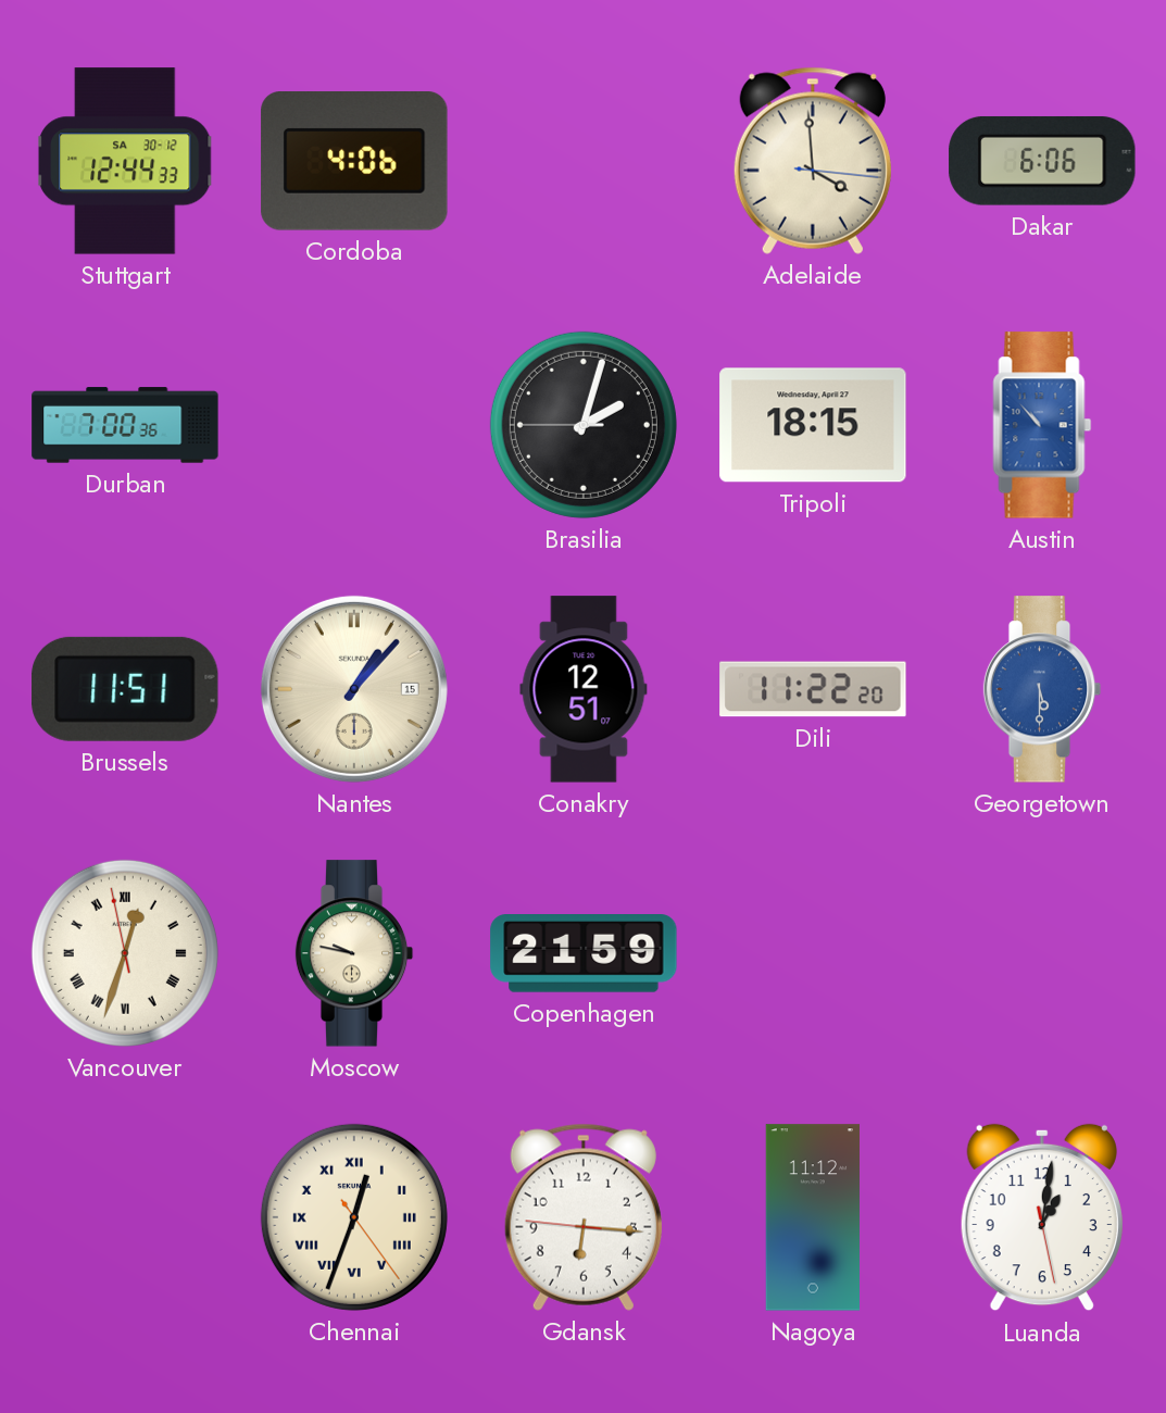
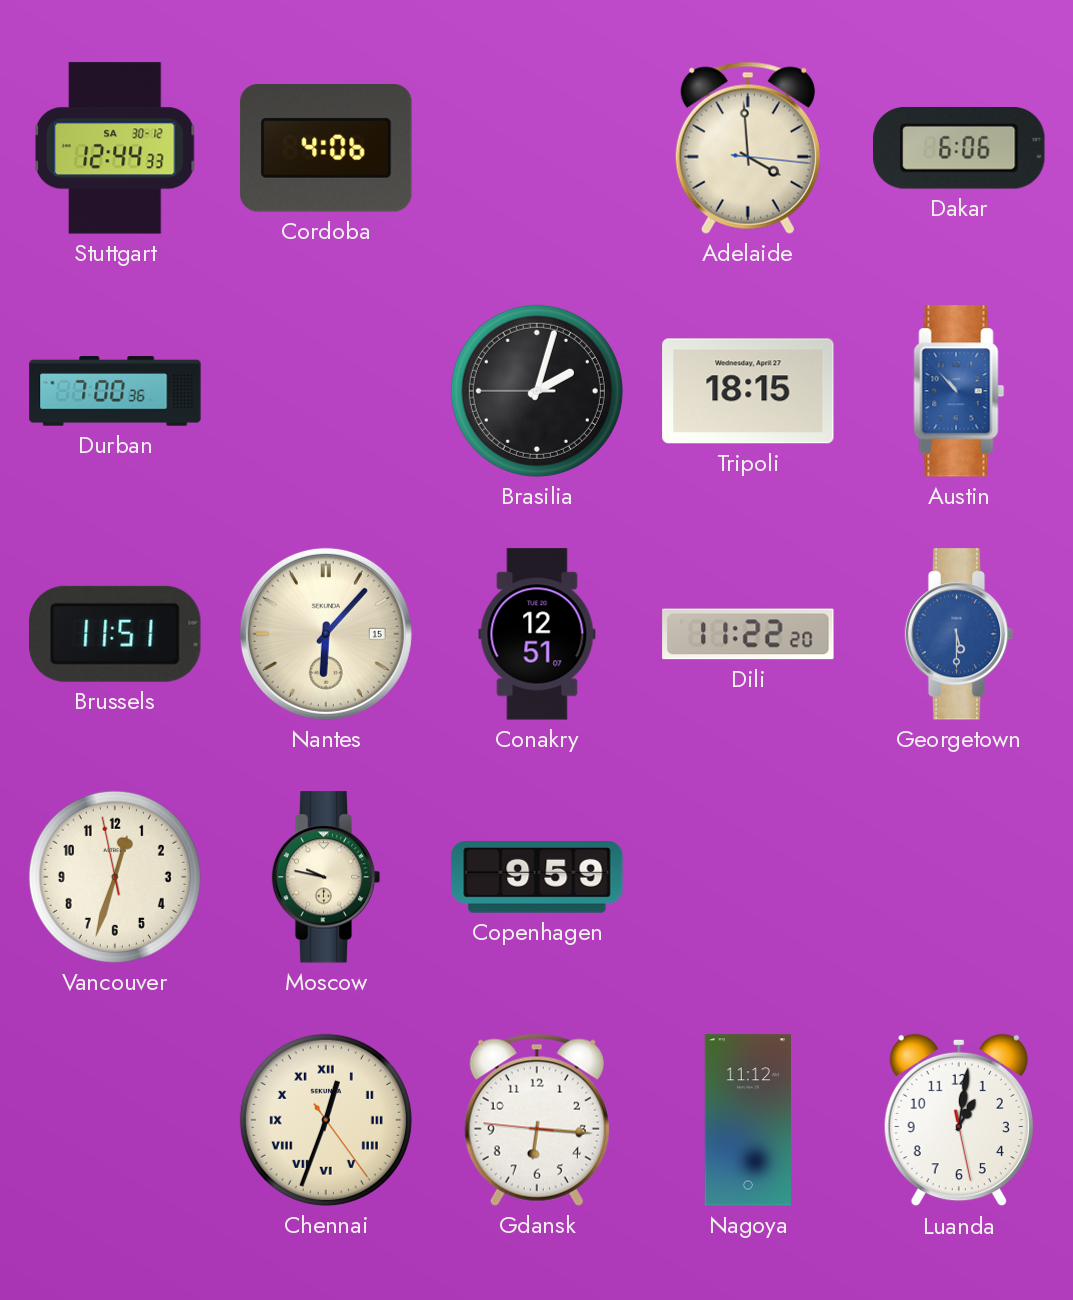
Nantes: 1:07 -> 6:07
Vancouver numerals: Roman -> Arabic
Copenhagen: 21:59 -> 9:59
